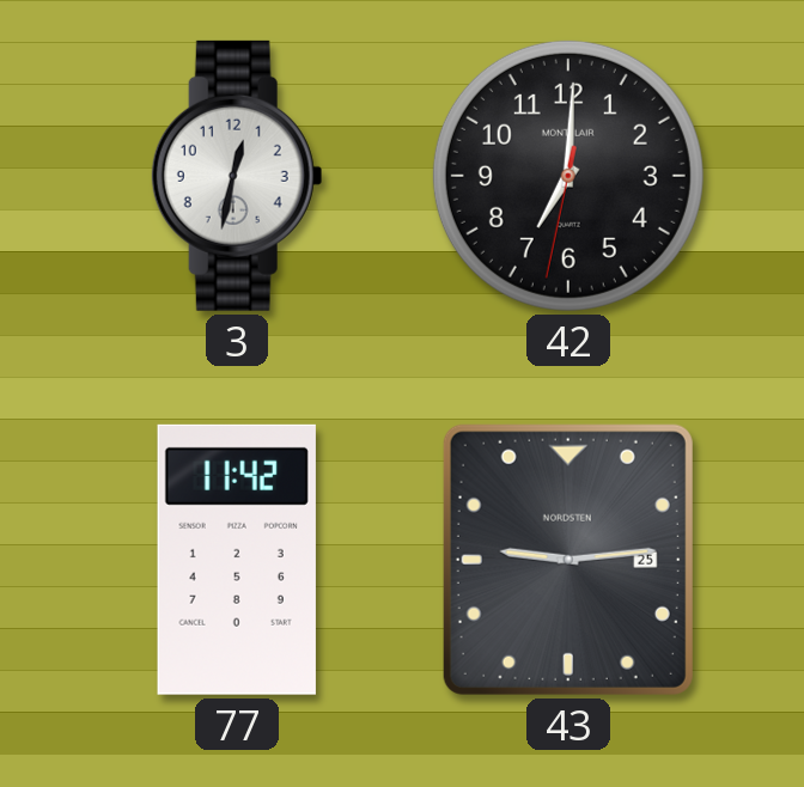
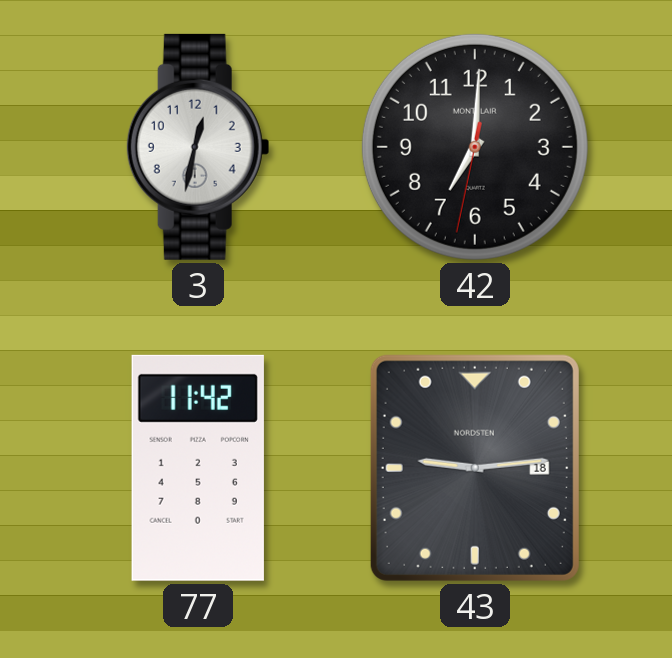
43 date: 25 -> 18
